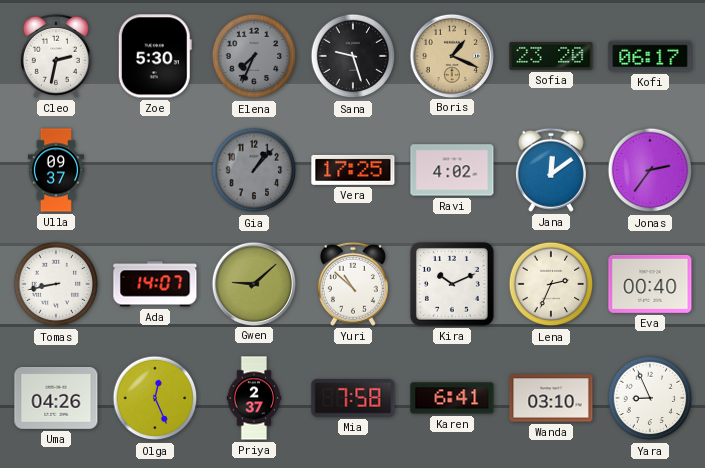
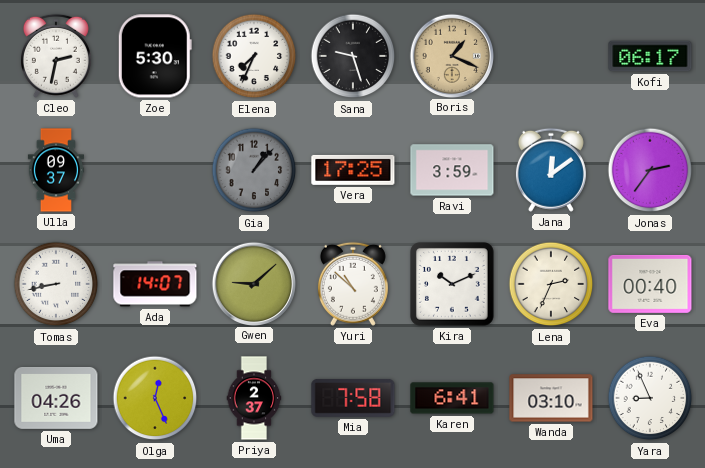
Elena dial: grey -> white
Sofia: 23:20 -> none
Ravi: 4:02 -> 3:59
